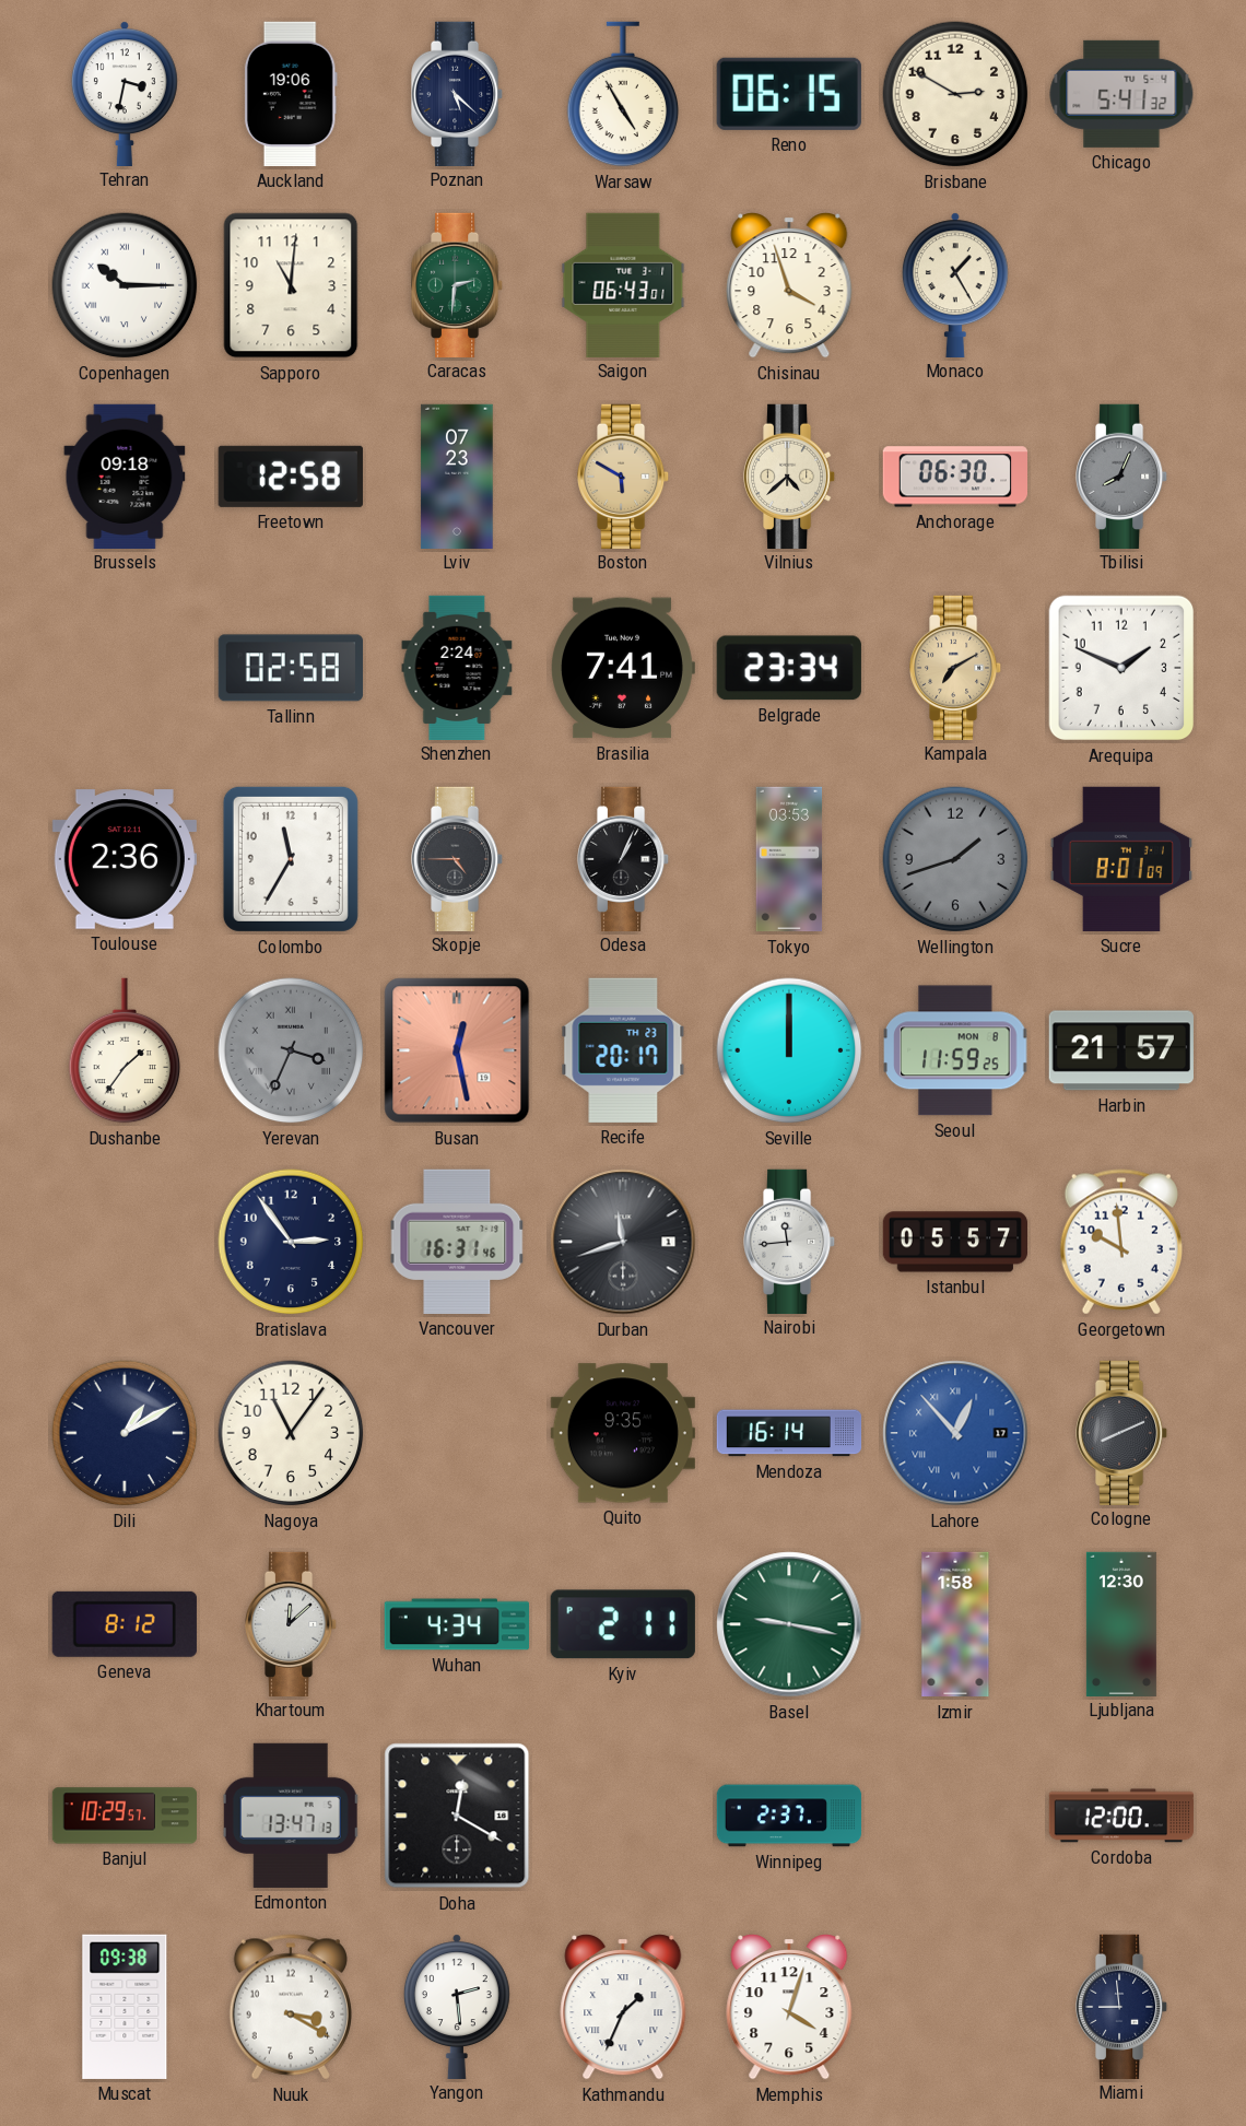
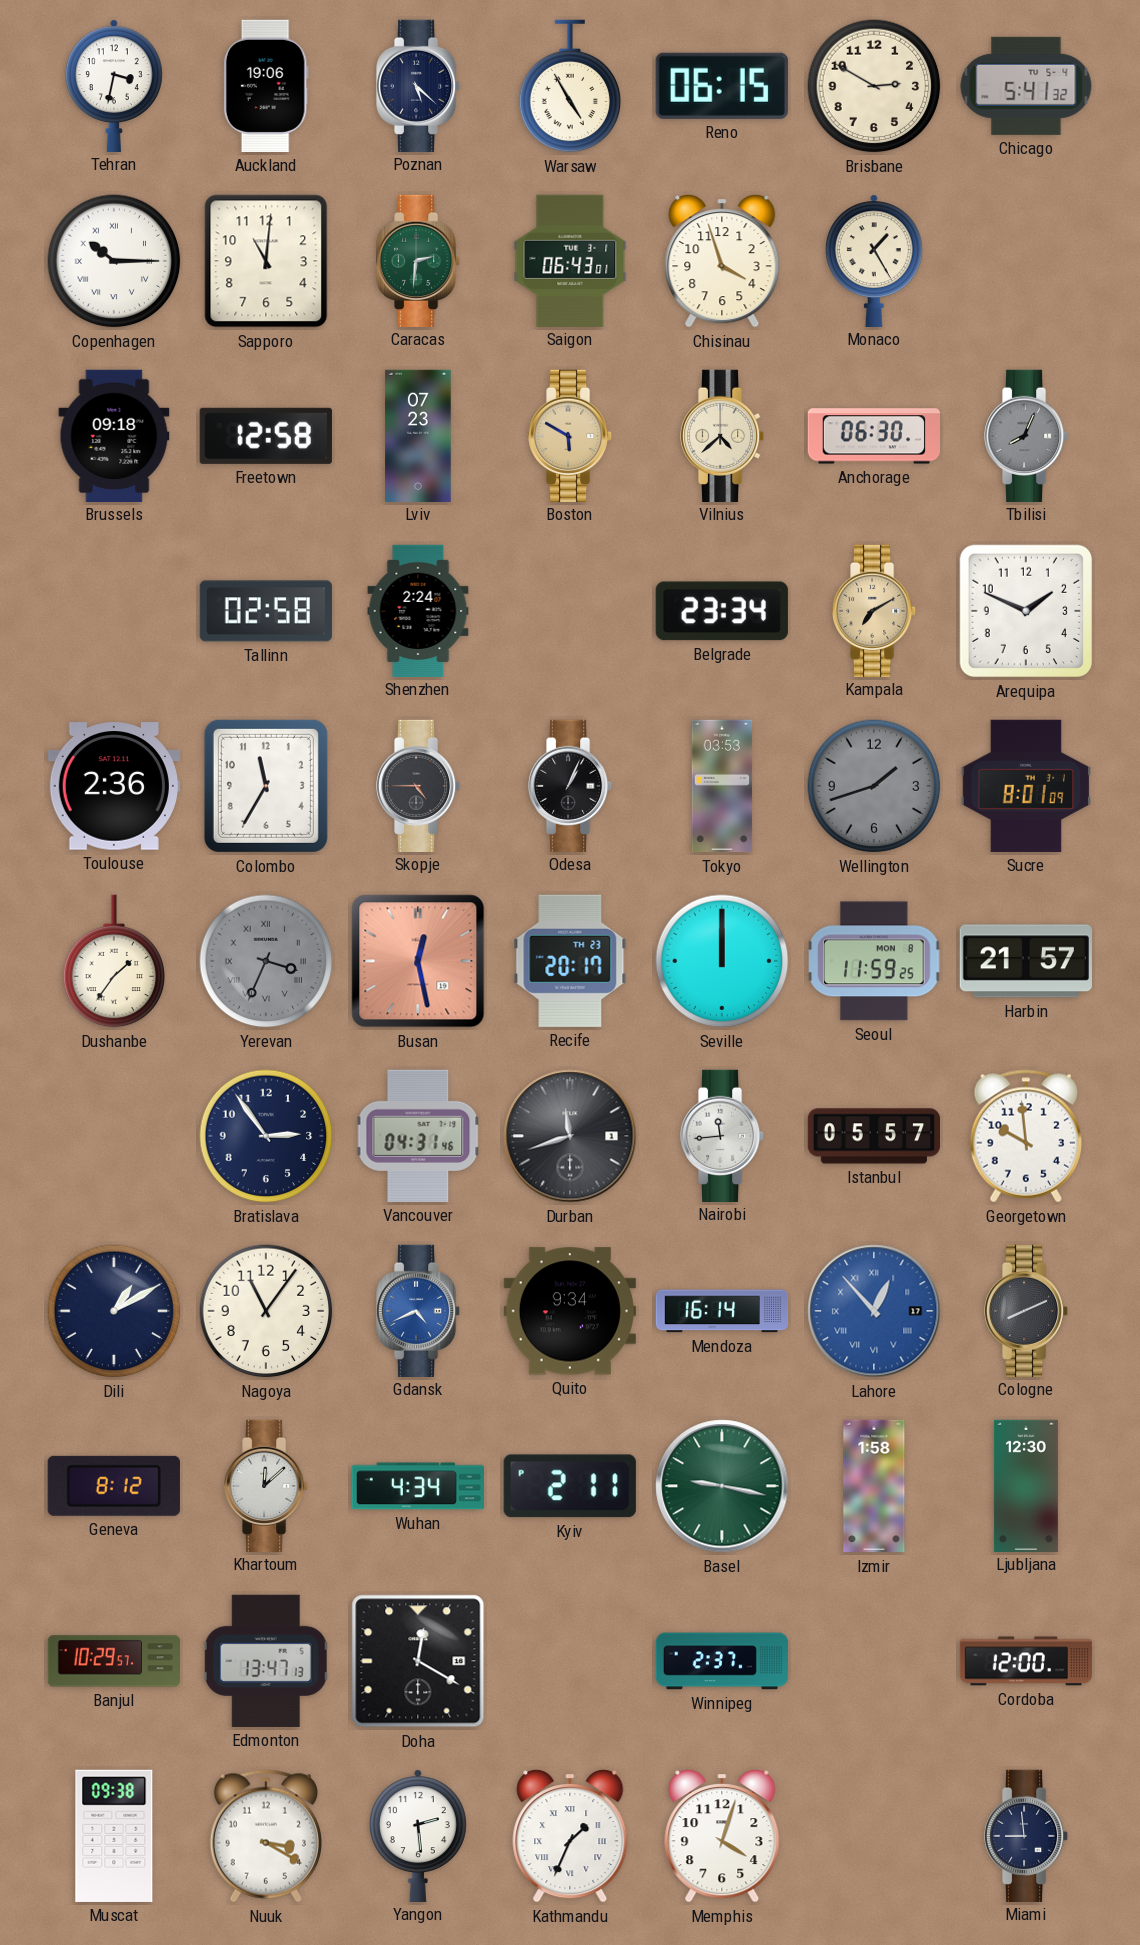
Brasilia: 7:41 -> none
Vancouver: 16:31 -> 04:31
Gdansk: none -> 4:41
Quito: 9:35 -> 9:34
